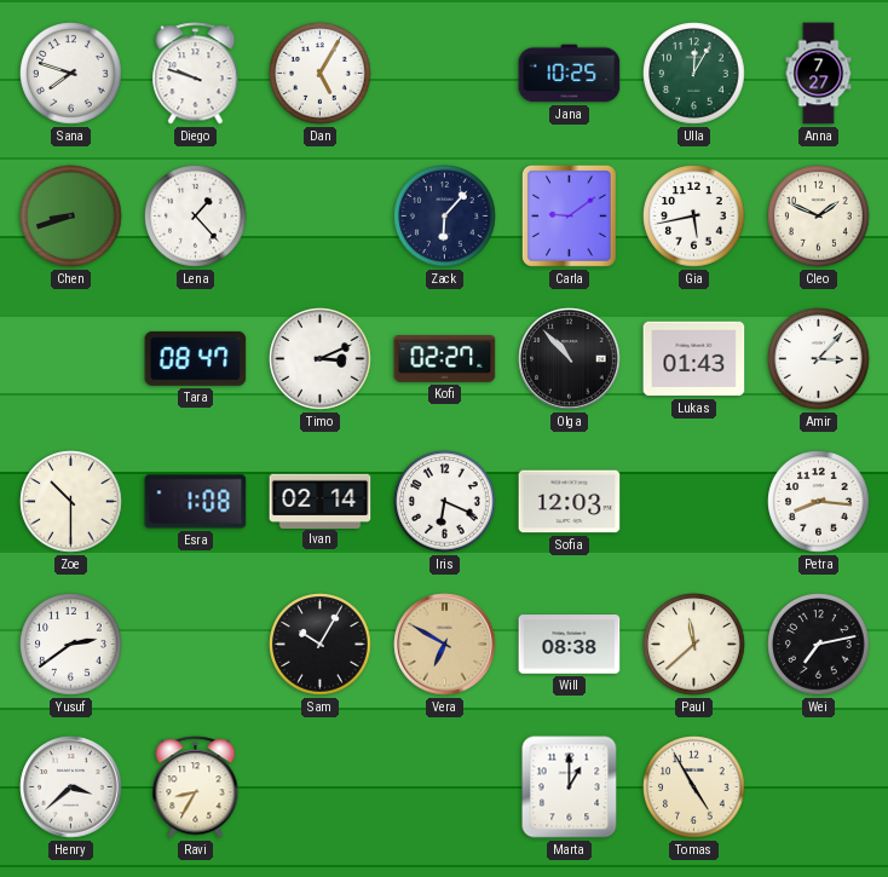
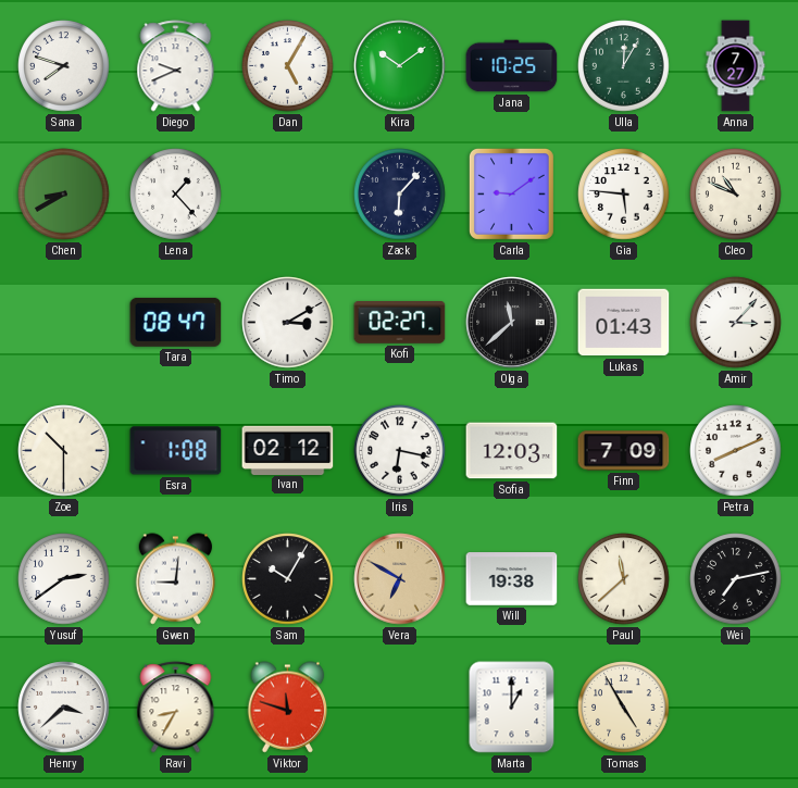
Diego: 9:48 -> 9:41
Kira: none -> 10:09
Chen: 8:42 -> 8:40
Gia: 5:43 -> 5:46
Cleo: 1:49 -> 10:49
Timo: 3:11 -> 3:10
Olga: 10:53 -> 11:38
Ivan: 02:14 -> 02:12
Iris: 6:19 -> 6:17
Finn: none -> 7:09
Petra: 8:16 -> 8:11
Gwen: none -> 9:01
Will: 08:38 -> 19:38
Viktor: none -> 11:48
